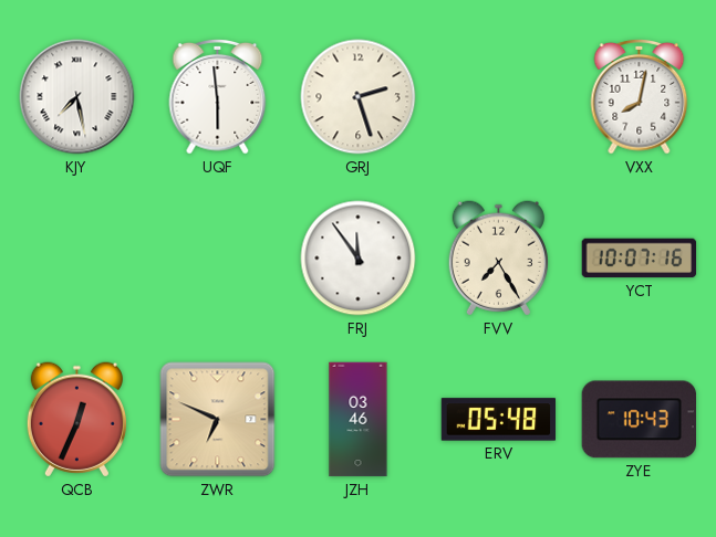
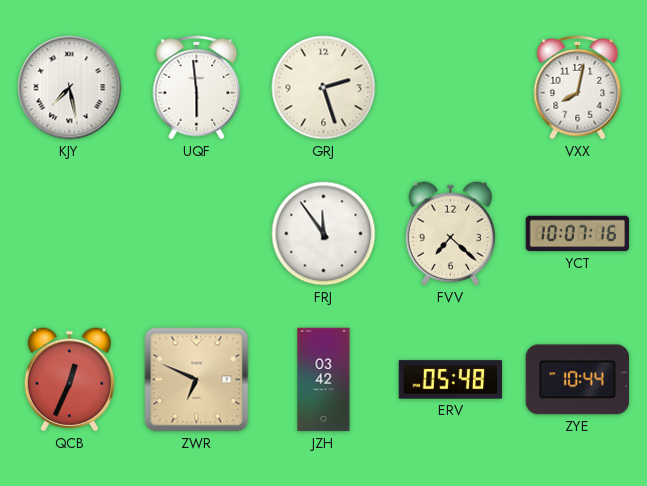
FVV: 7:25 -> 7:22
JZH: 03:46 -> 03:42
ZYE: 10:43 -> 10:44
